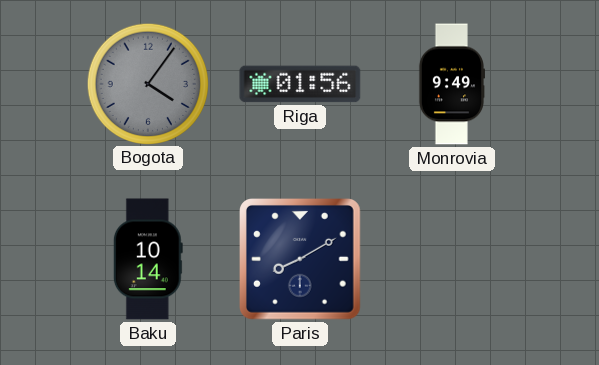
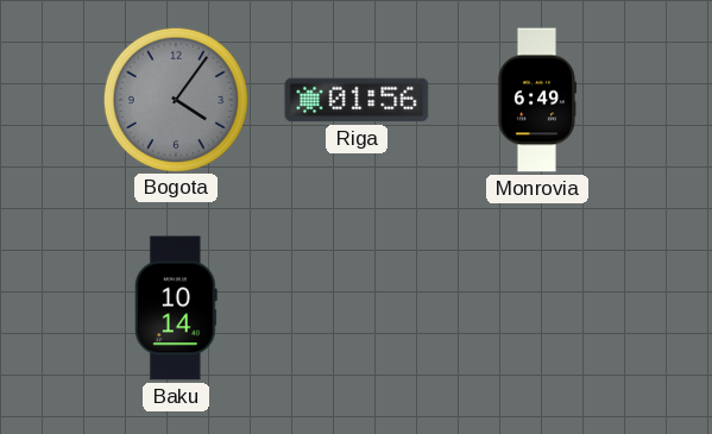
Monrovia: 9:49 -> 6:49
Paris: 8:10 -> none
